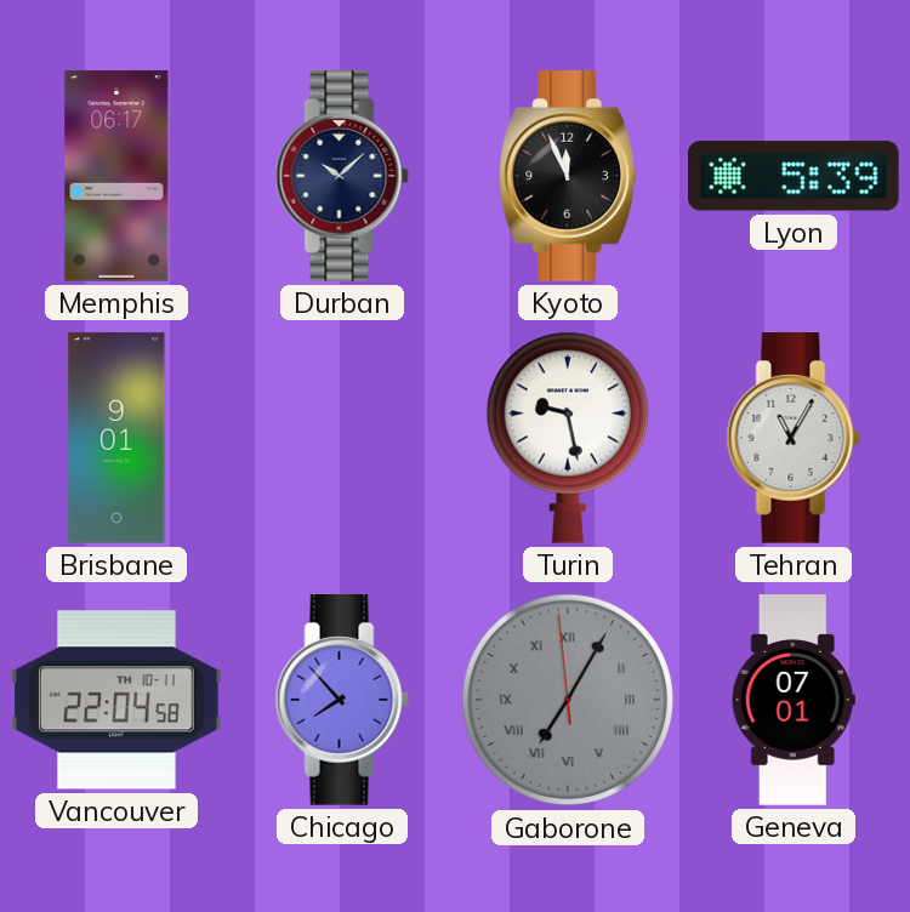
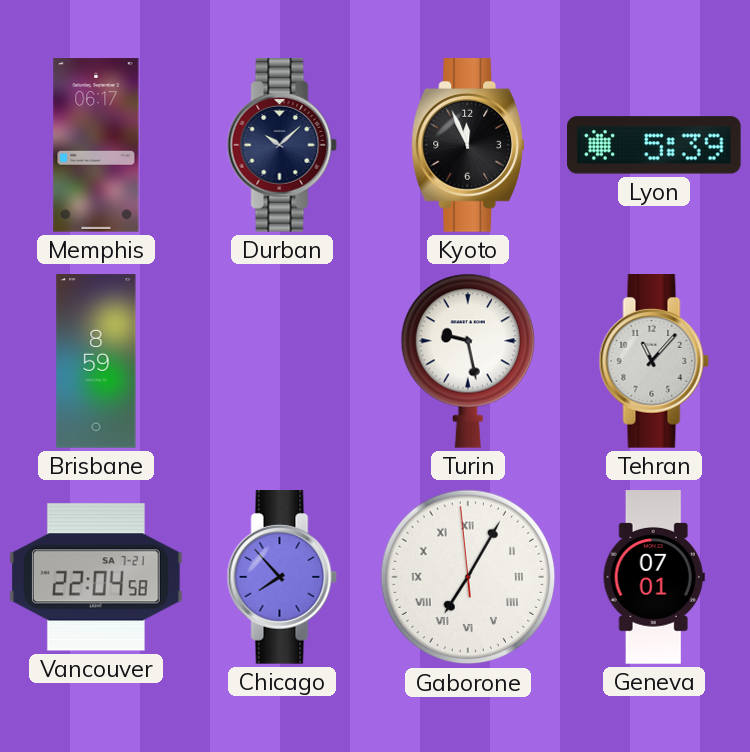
Brisbane: 9:01 -> 8:59
Tehran: 11:05 -> 11:07
Vancouver date: TH 10-11 -> SA 7-21
Gaborone dial: grey -> white
